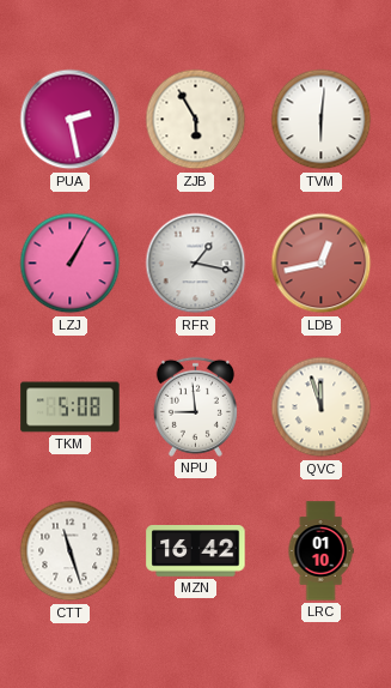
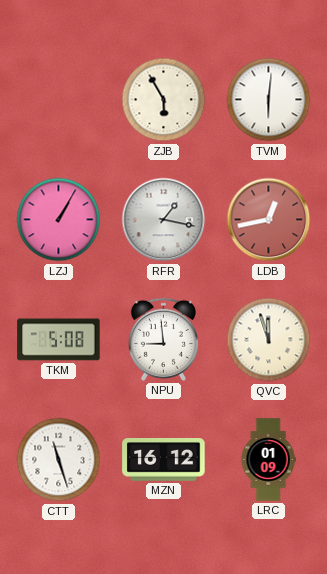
PUA: 2:28 -> none
MZN: 16:42 -> 16:12
LRC: 01:10 -> 01:09
